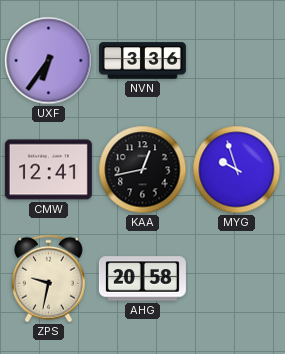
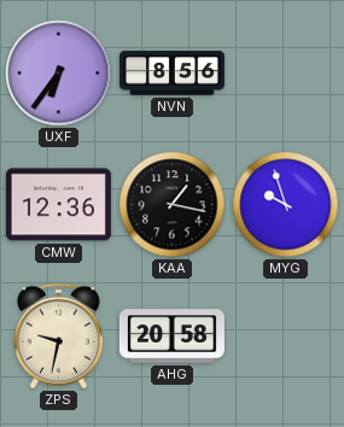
NVN: 3:36 -> 8:56
CMW: 12:41 -> 12:36
KAA: 12:43 -> 1:17
